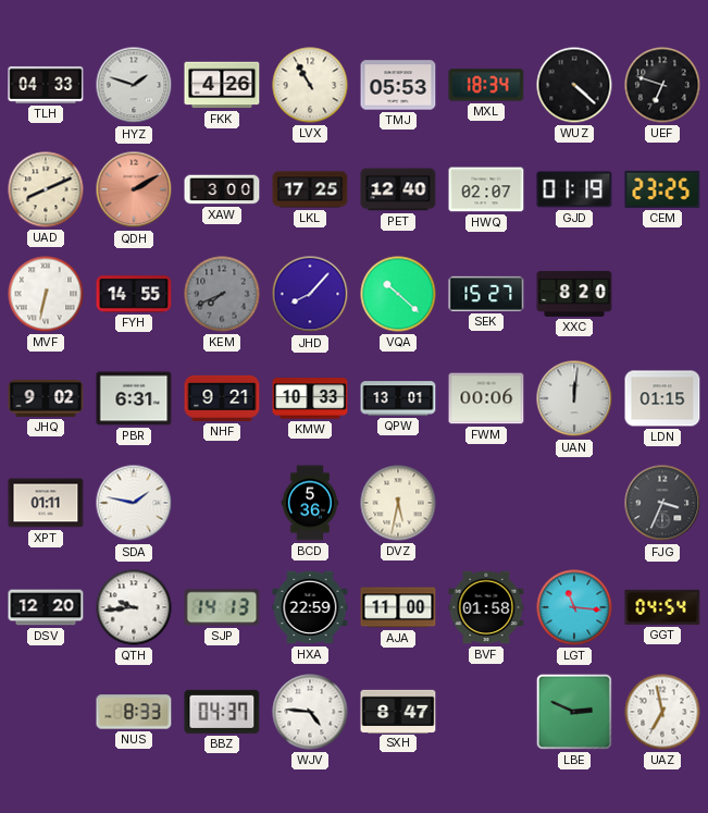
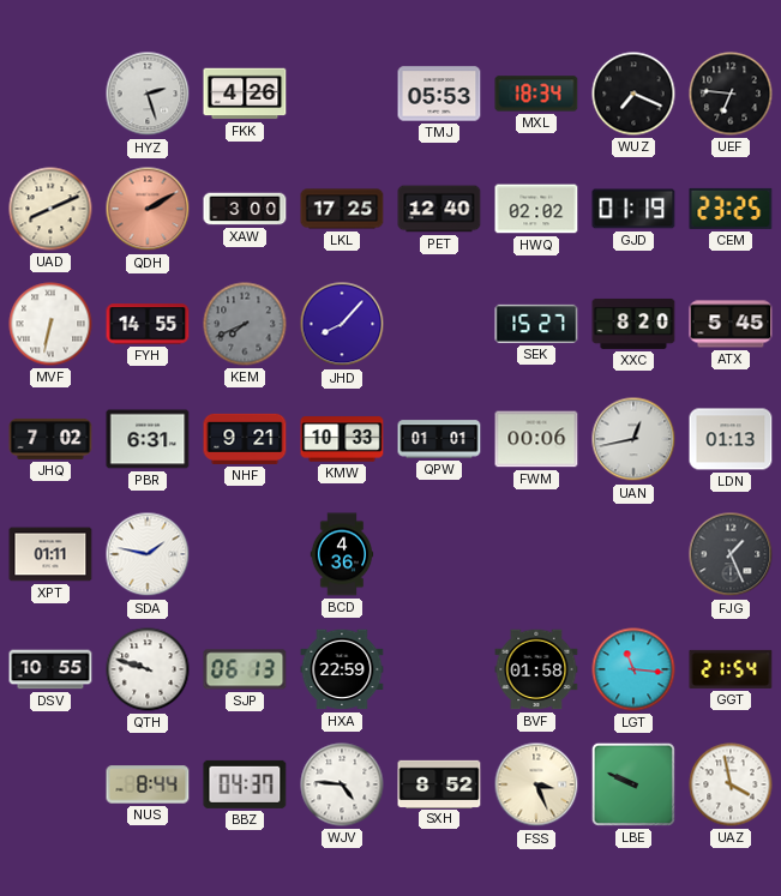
TLH: 04:33 -> none
HYZ: 1:48 -> 2:27
LVX: 10:55 -> none
WUZ: 4:22 -> 7:19
UEF: 6:48 -> 6:46
HWQ: 02:07 -> 02:02
VQA: 10:22 -> none
ATX: none -> 5:45
JHQ: 9:02 -> 7:02
QPW: 13:01 -> 01:01
UAN: 12:01 -> 12:43
LDN: 01:15 -> 01:13
BCD: 5:36 -> 4:36
DVZ: 5:32 -> none
FJG: 3:34 -> 1:26
DSV: 12:20 -> 10:55
QTH: 9:44 -> 9:48
SJP: 14:13 -> 06:13
AJA: 11:00 -> none
GGT: 04:54 -> 21:54
NUS: 8:33 -> 8:44
SXH: 8:47 -> 8:52
FSS: none -> 3:26
LBE: 2:49 -> 9:49
UAZ: 6:58 -> 3:58
